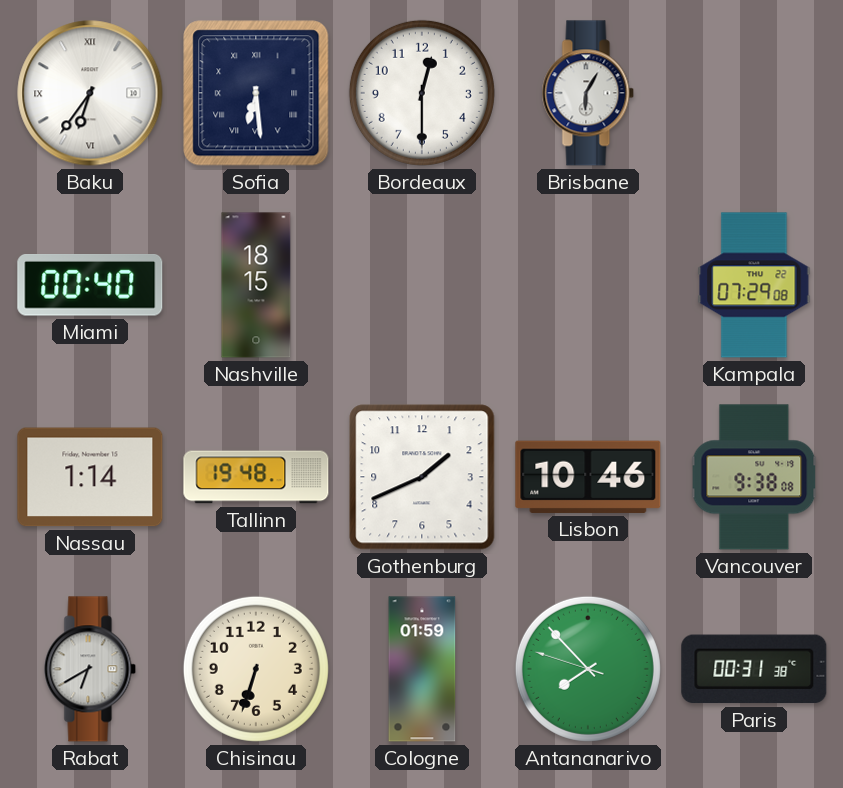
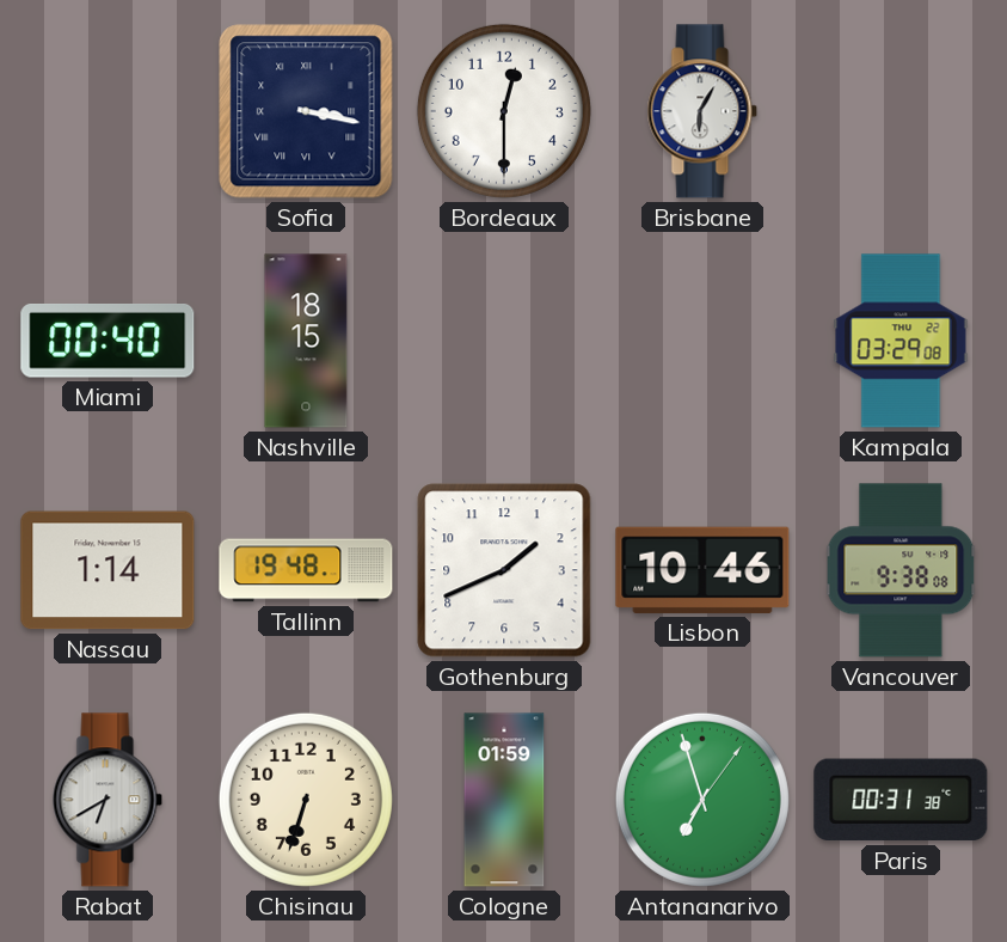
Baku: 6:36 -> none
Sofia: 6:29 -> 3:17
Kampala: 07:29 -> 03:29
Antananarivo: 7:52 -> 6:57
